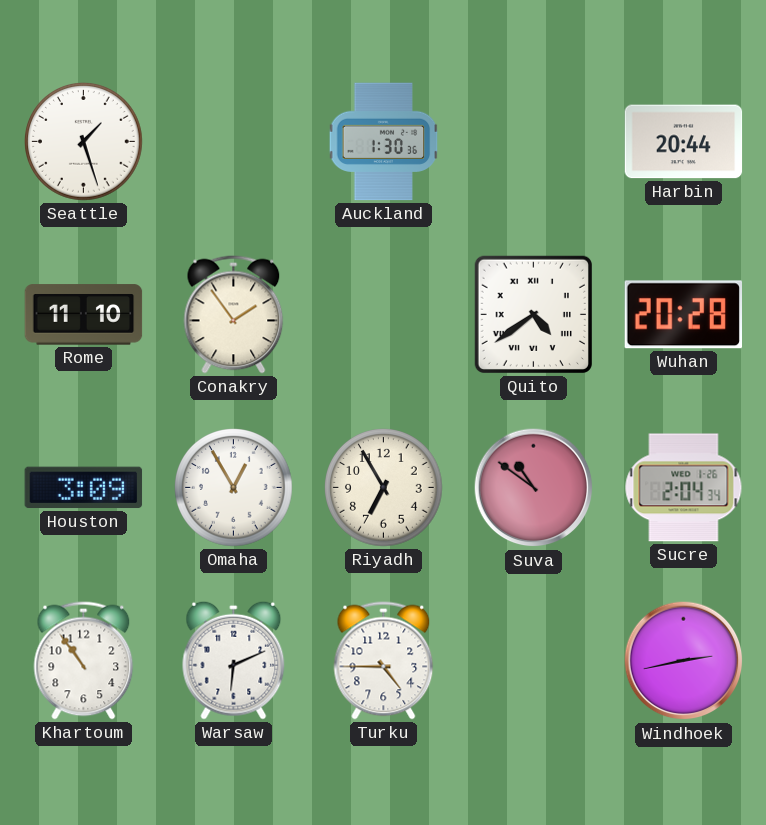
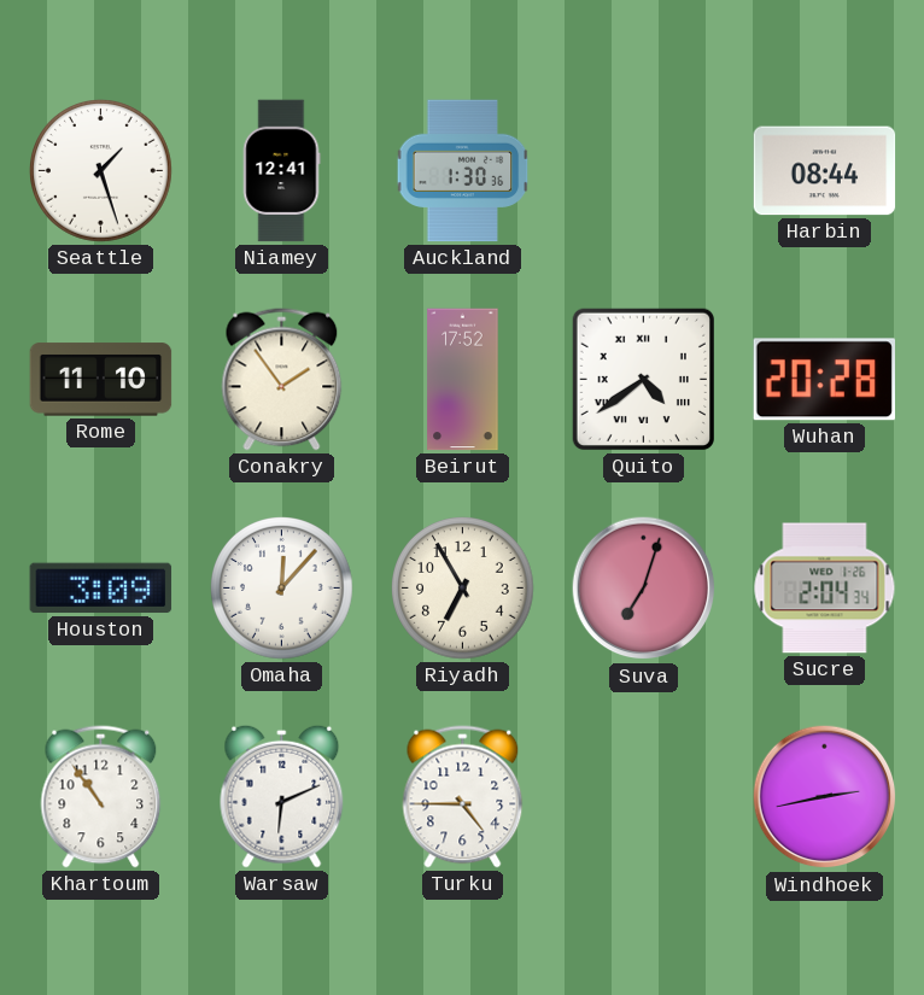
Niamey: none -> 12:41
Harbin: 20:44 -> 08:44
Beirut: none -> 17:52
Omaha: 12:55 -> 12:07
Suva: 10:51 -> 7:03
